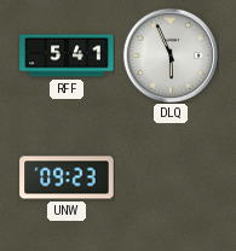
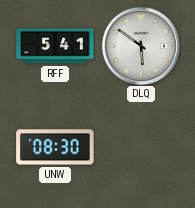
DLQ: 5:56 -> 5:51
UNW: 09:23 -> 08:30
